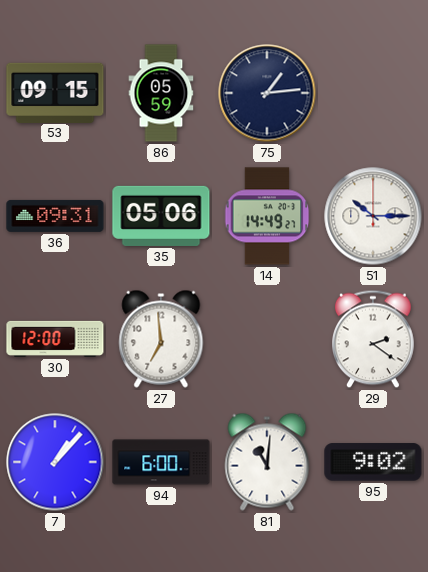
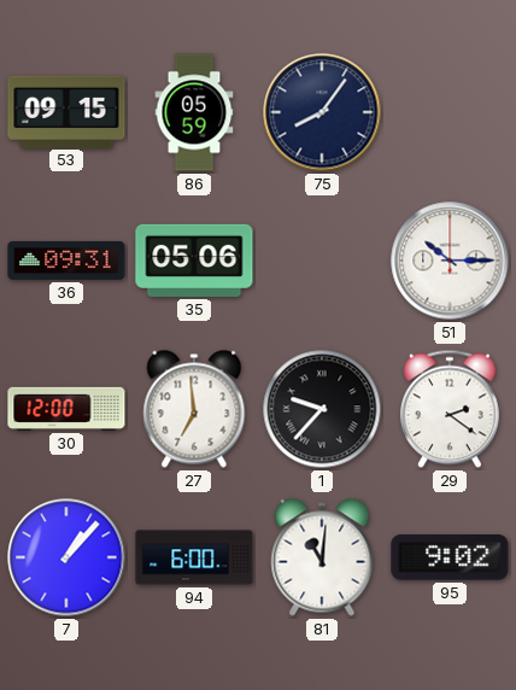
75: 1:14 -> 8:06
14: 14:49 -> none
1: none -> 9:37
